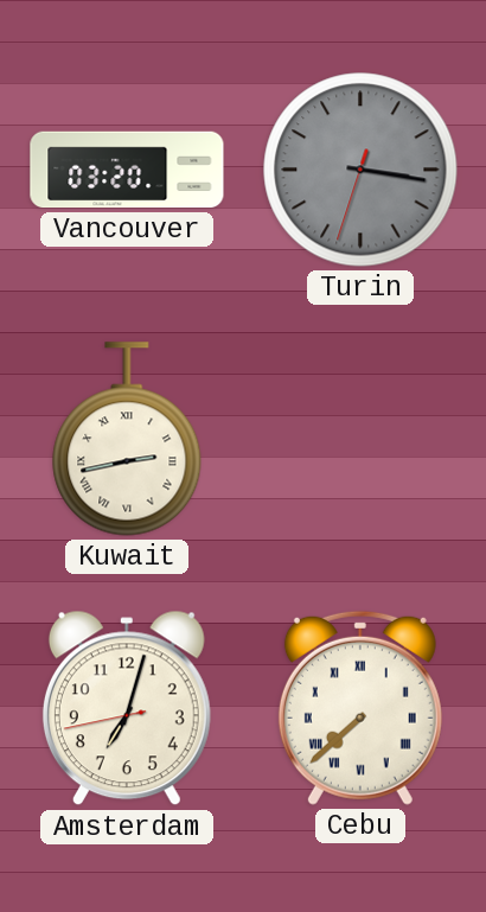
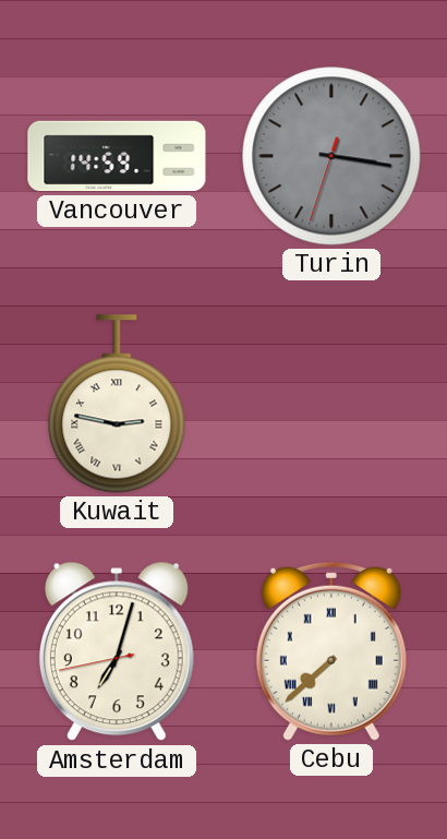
Vancouver: 03:20 -> 14:59
Kuwait: 2:43 -> 2:47
